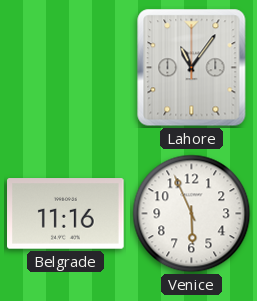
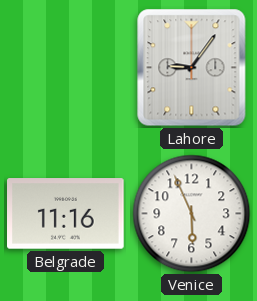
Lahore: 11:06 -> 9:06
